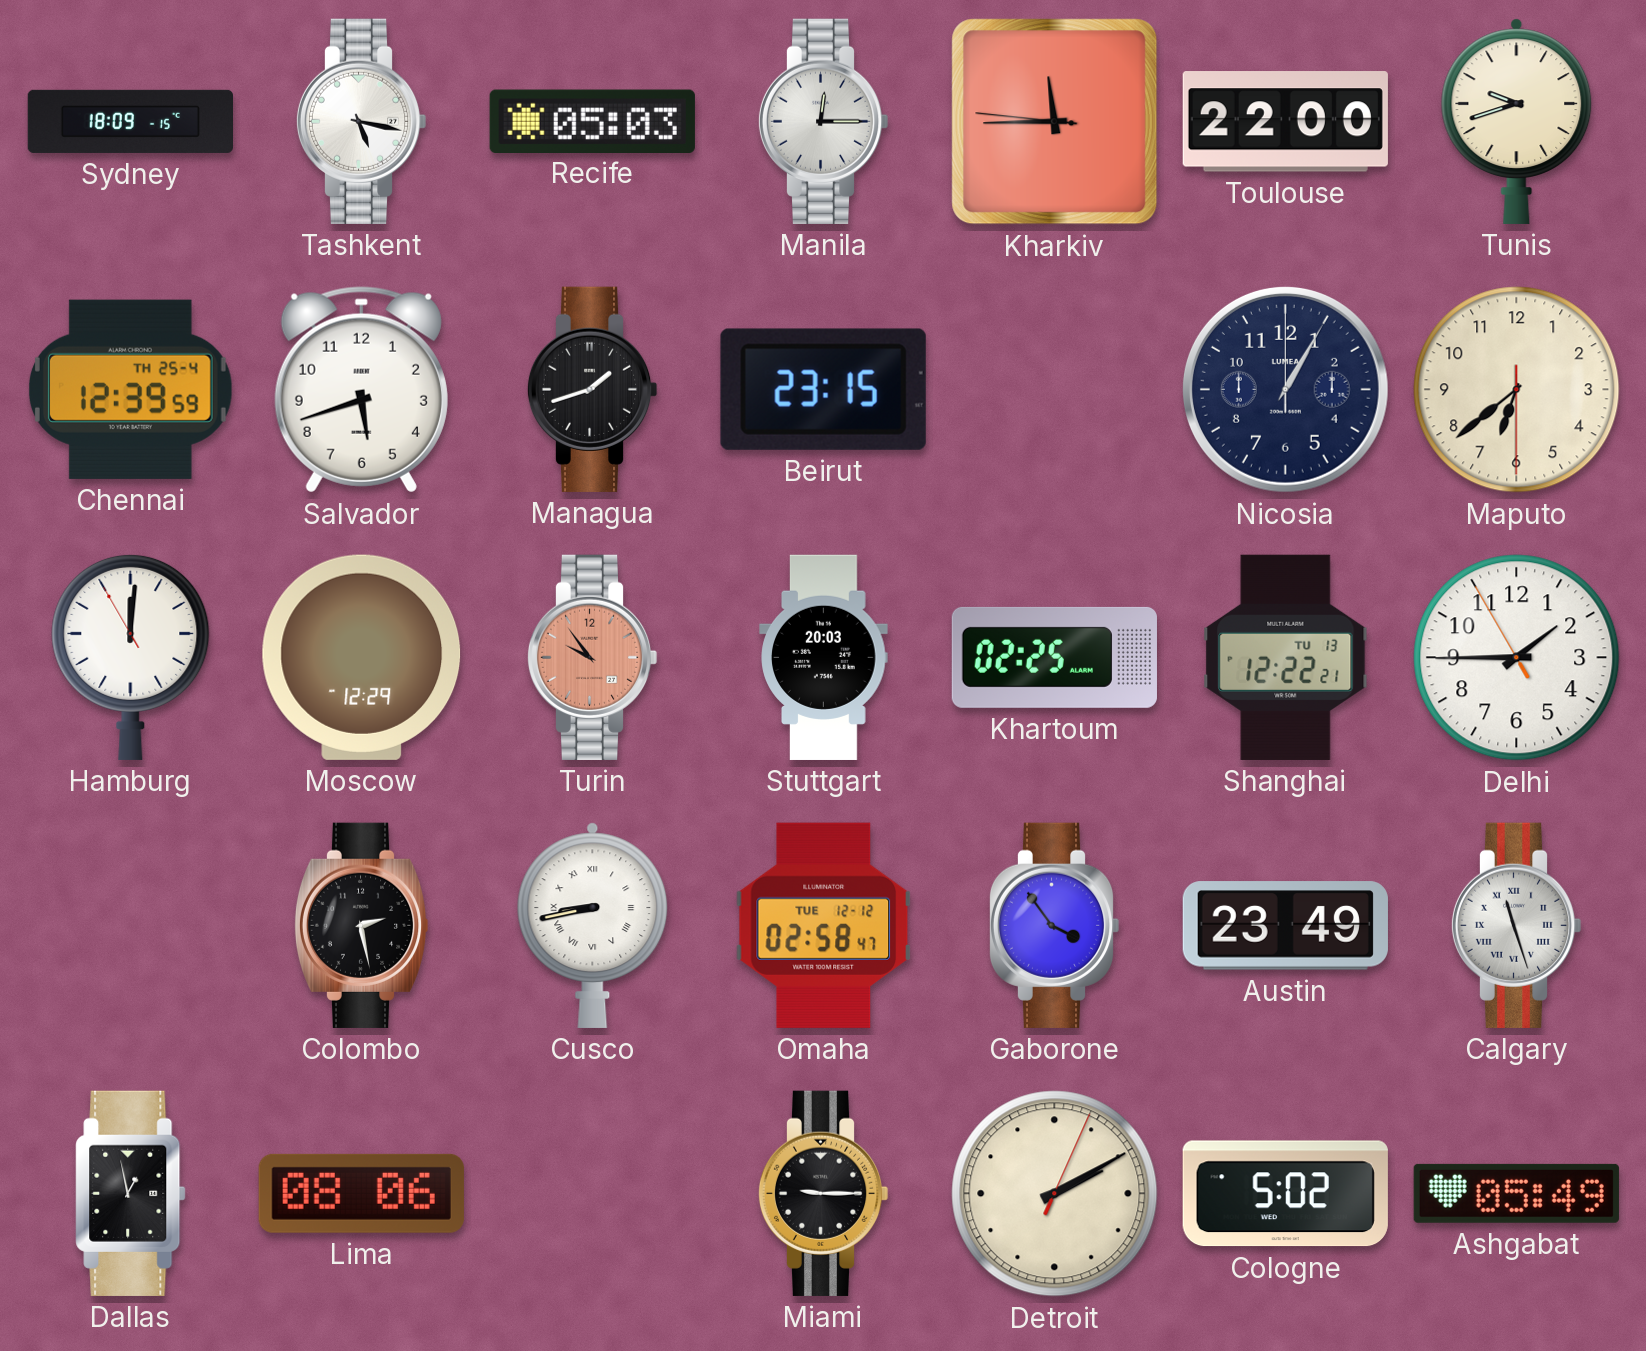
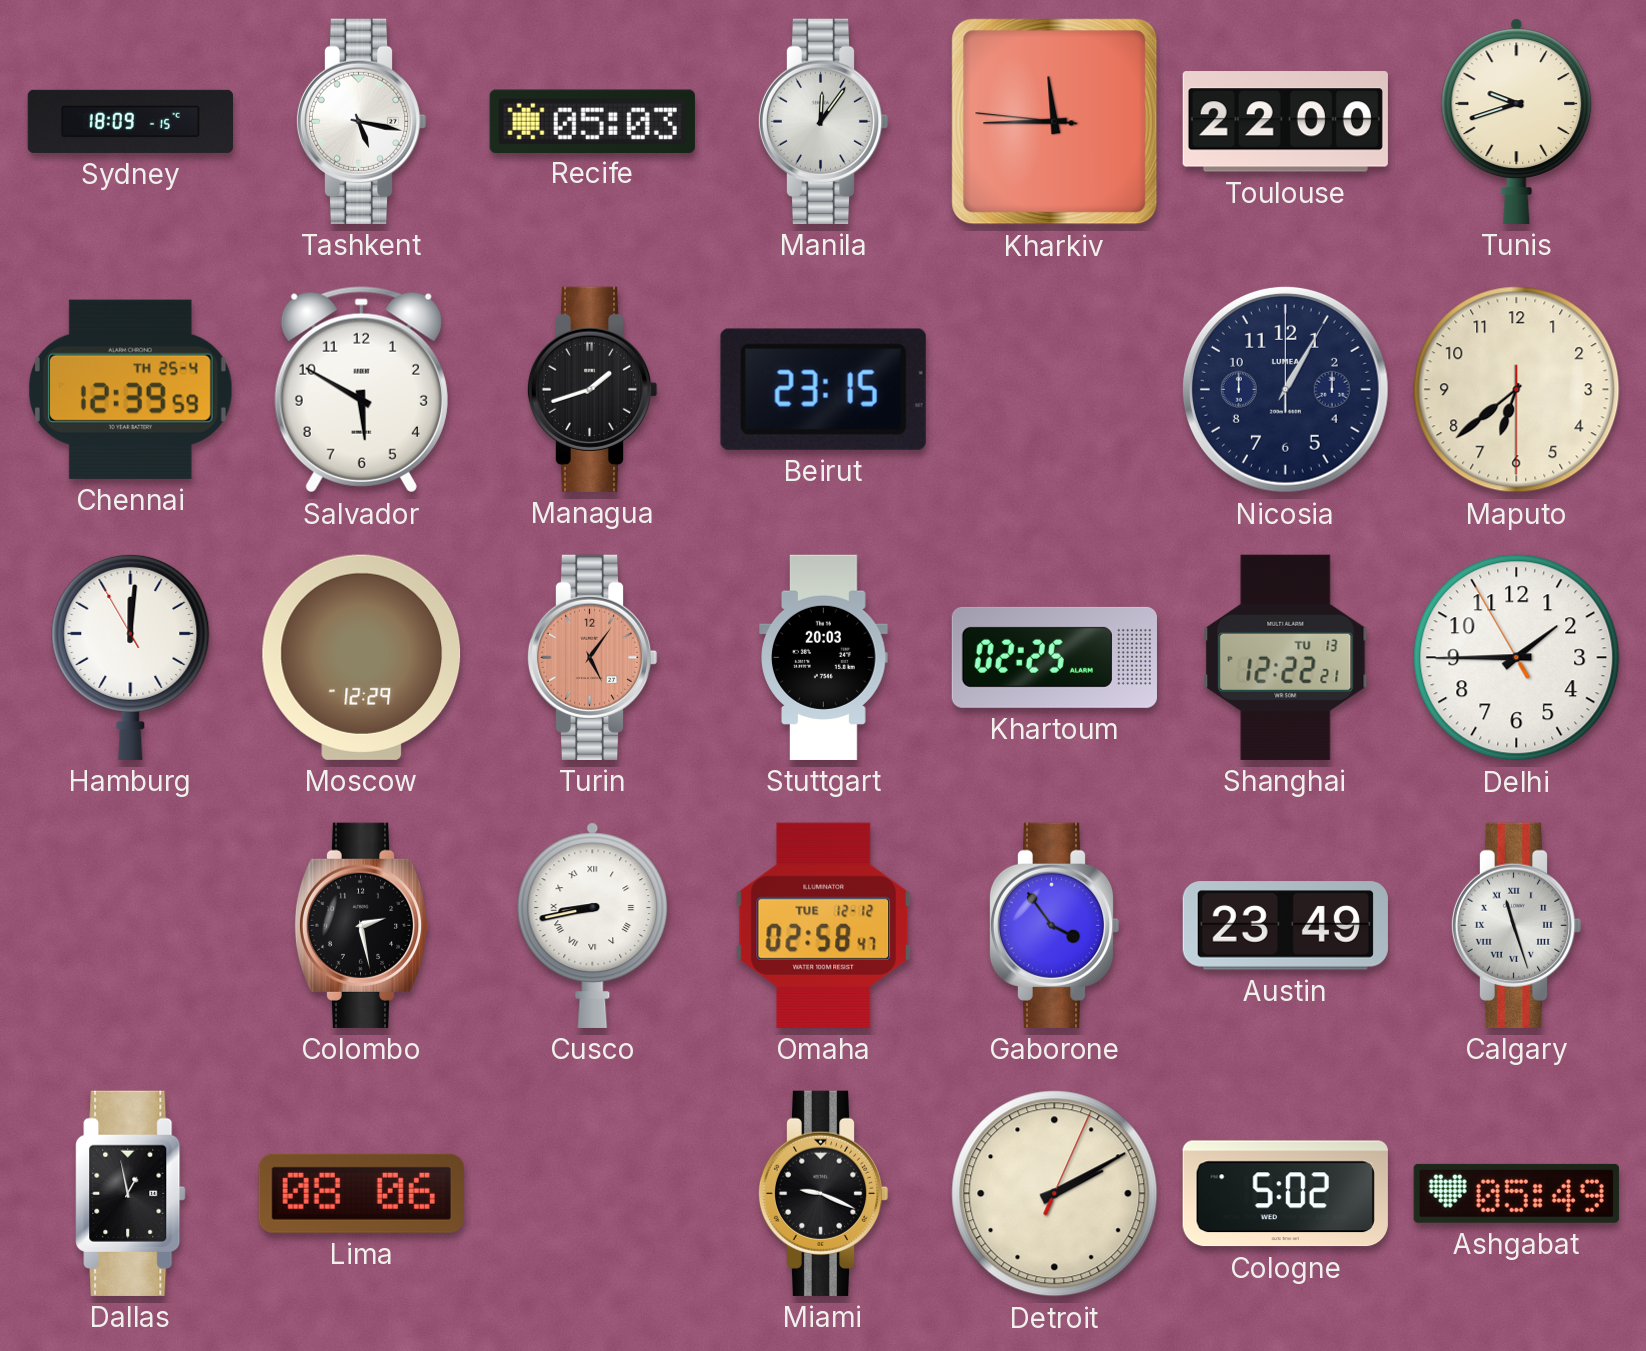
Manila: 12:15 -> 12:06
Salvador: 5:42 -> 5:50
Turin: 9:54 -> 5:06
Miami: 9:15 -> 9:19
